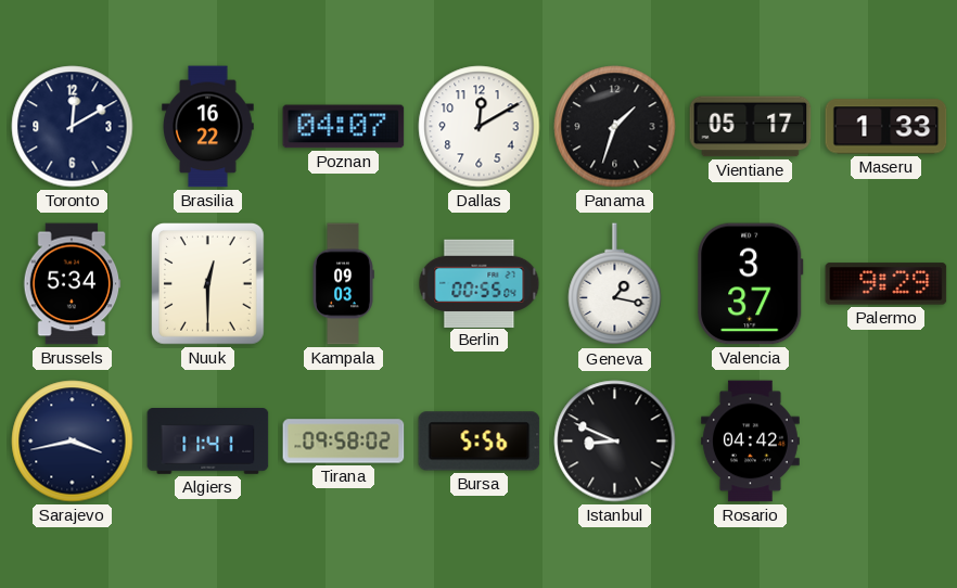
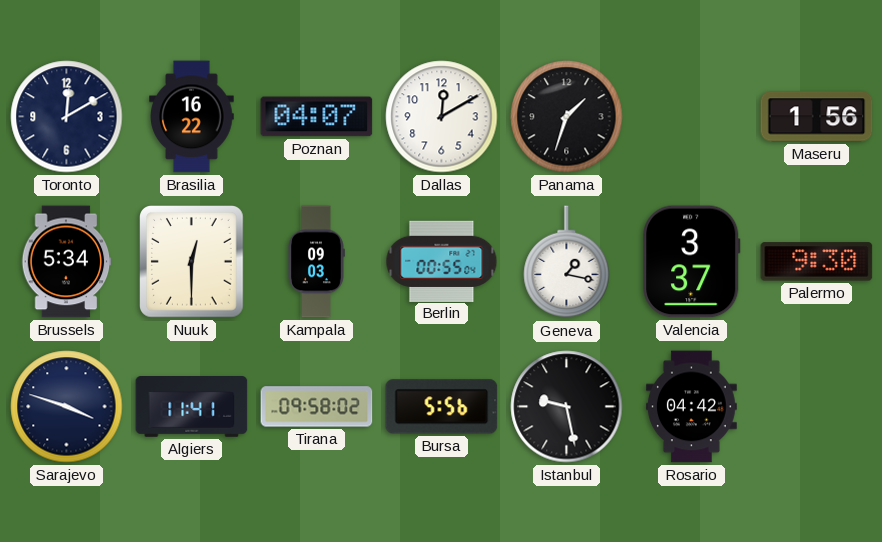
Vientiane: 05:17 -> none
Maseru: 1:33 -> 1:56
Palermo: 9:29 -> 9:30
Sarajevo: 3:43 -> 3:48
Istanbul: 8:49 -> 9:28
